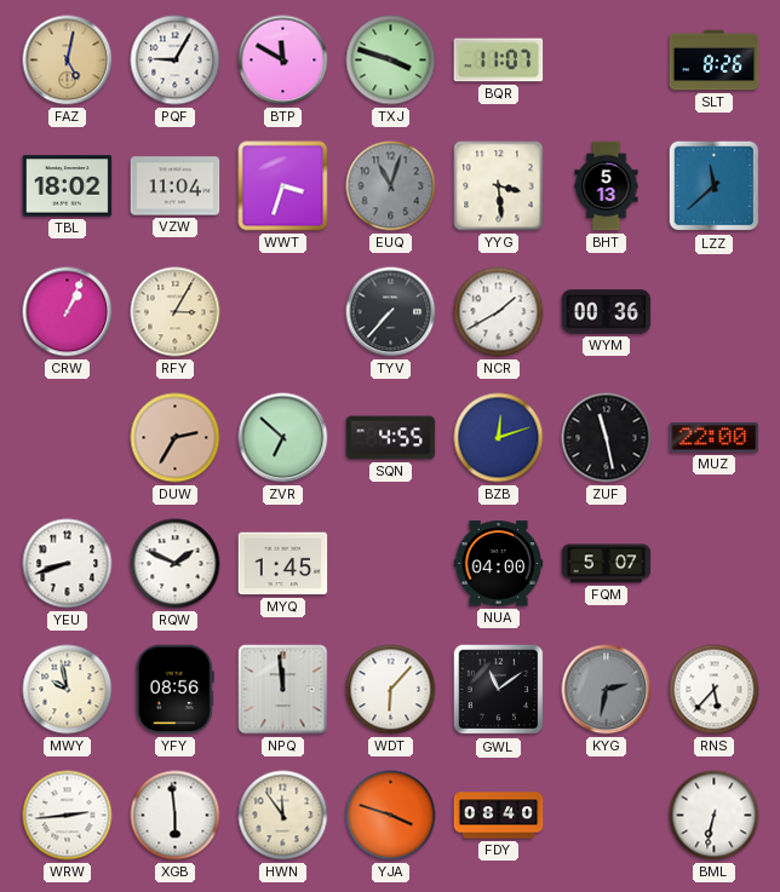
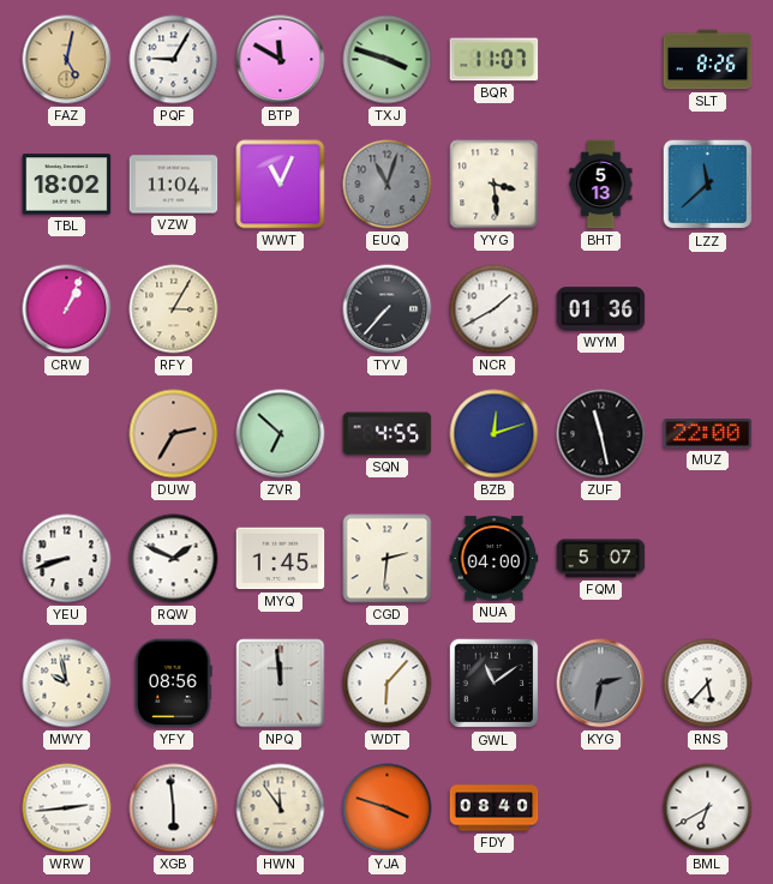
WWT: 3:33 -> 11:04
WYM: 00:36 -> 01:36
CGD: none -> 2:31
BML: 6:32 -> 6:40
